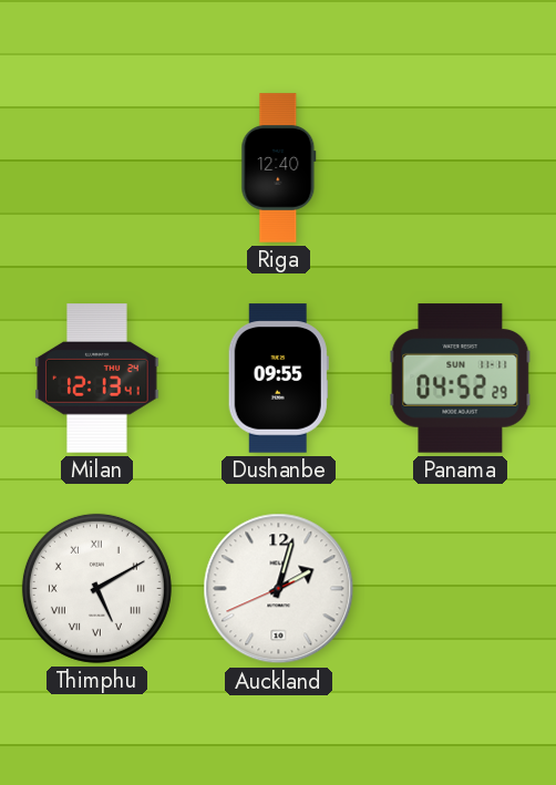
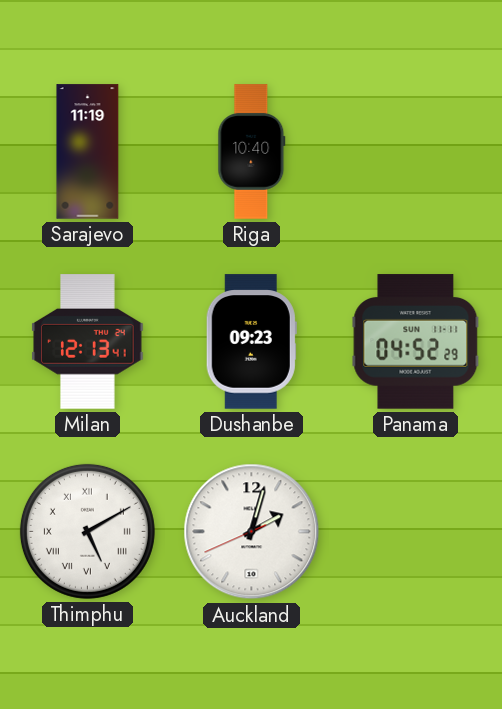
Sarajevo: none -> 11:19
Riga: 12:40 -> 10:40
Dushanbe: 09:55 -> 09:23
